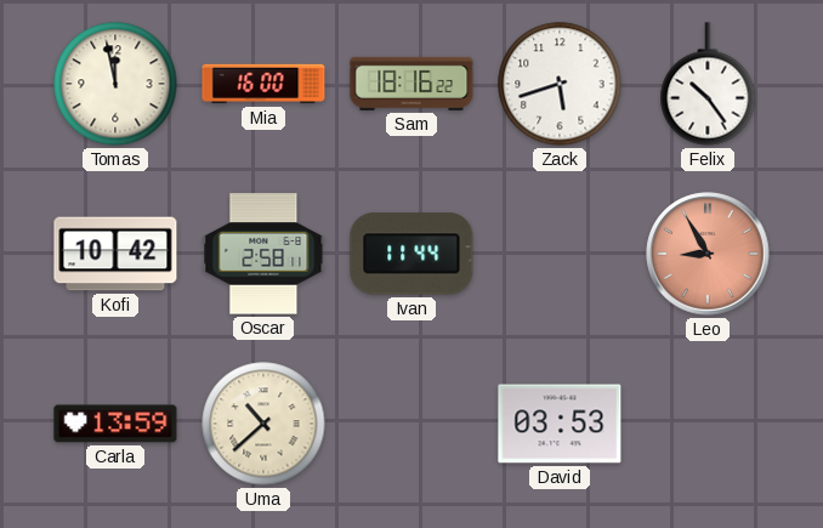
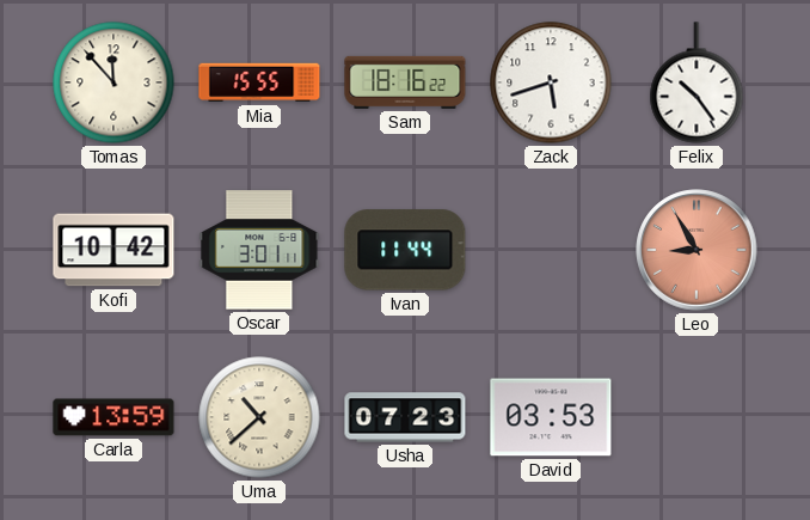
Tomas: 11:58 -> 11:53
Mia: 16:00 -> 15:55
Oscar: 2:58 -> 3:01
Usha: none -> 07:23
